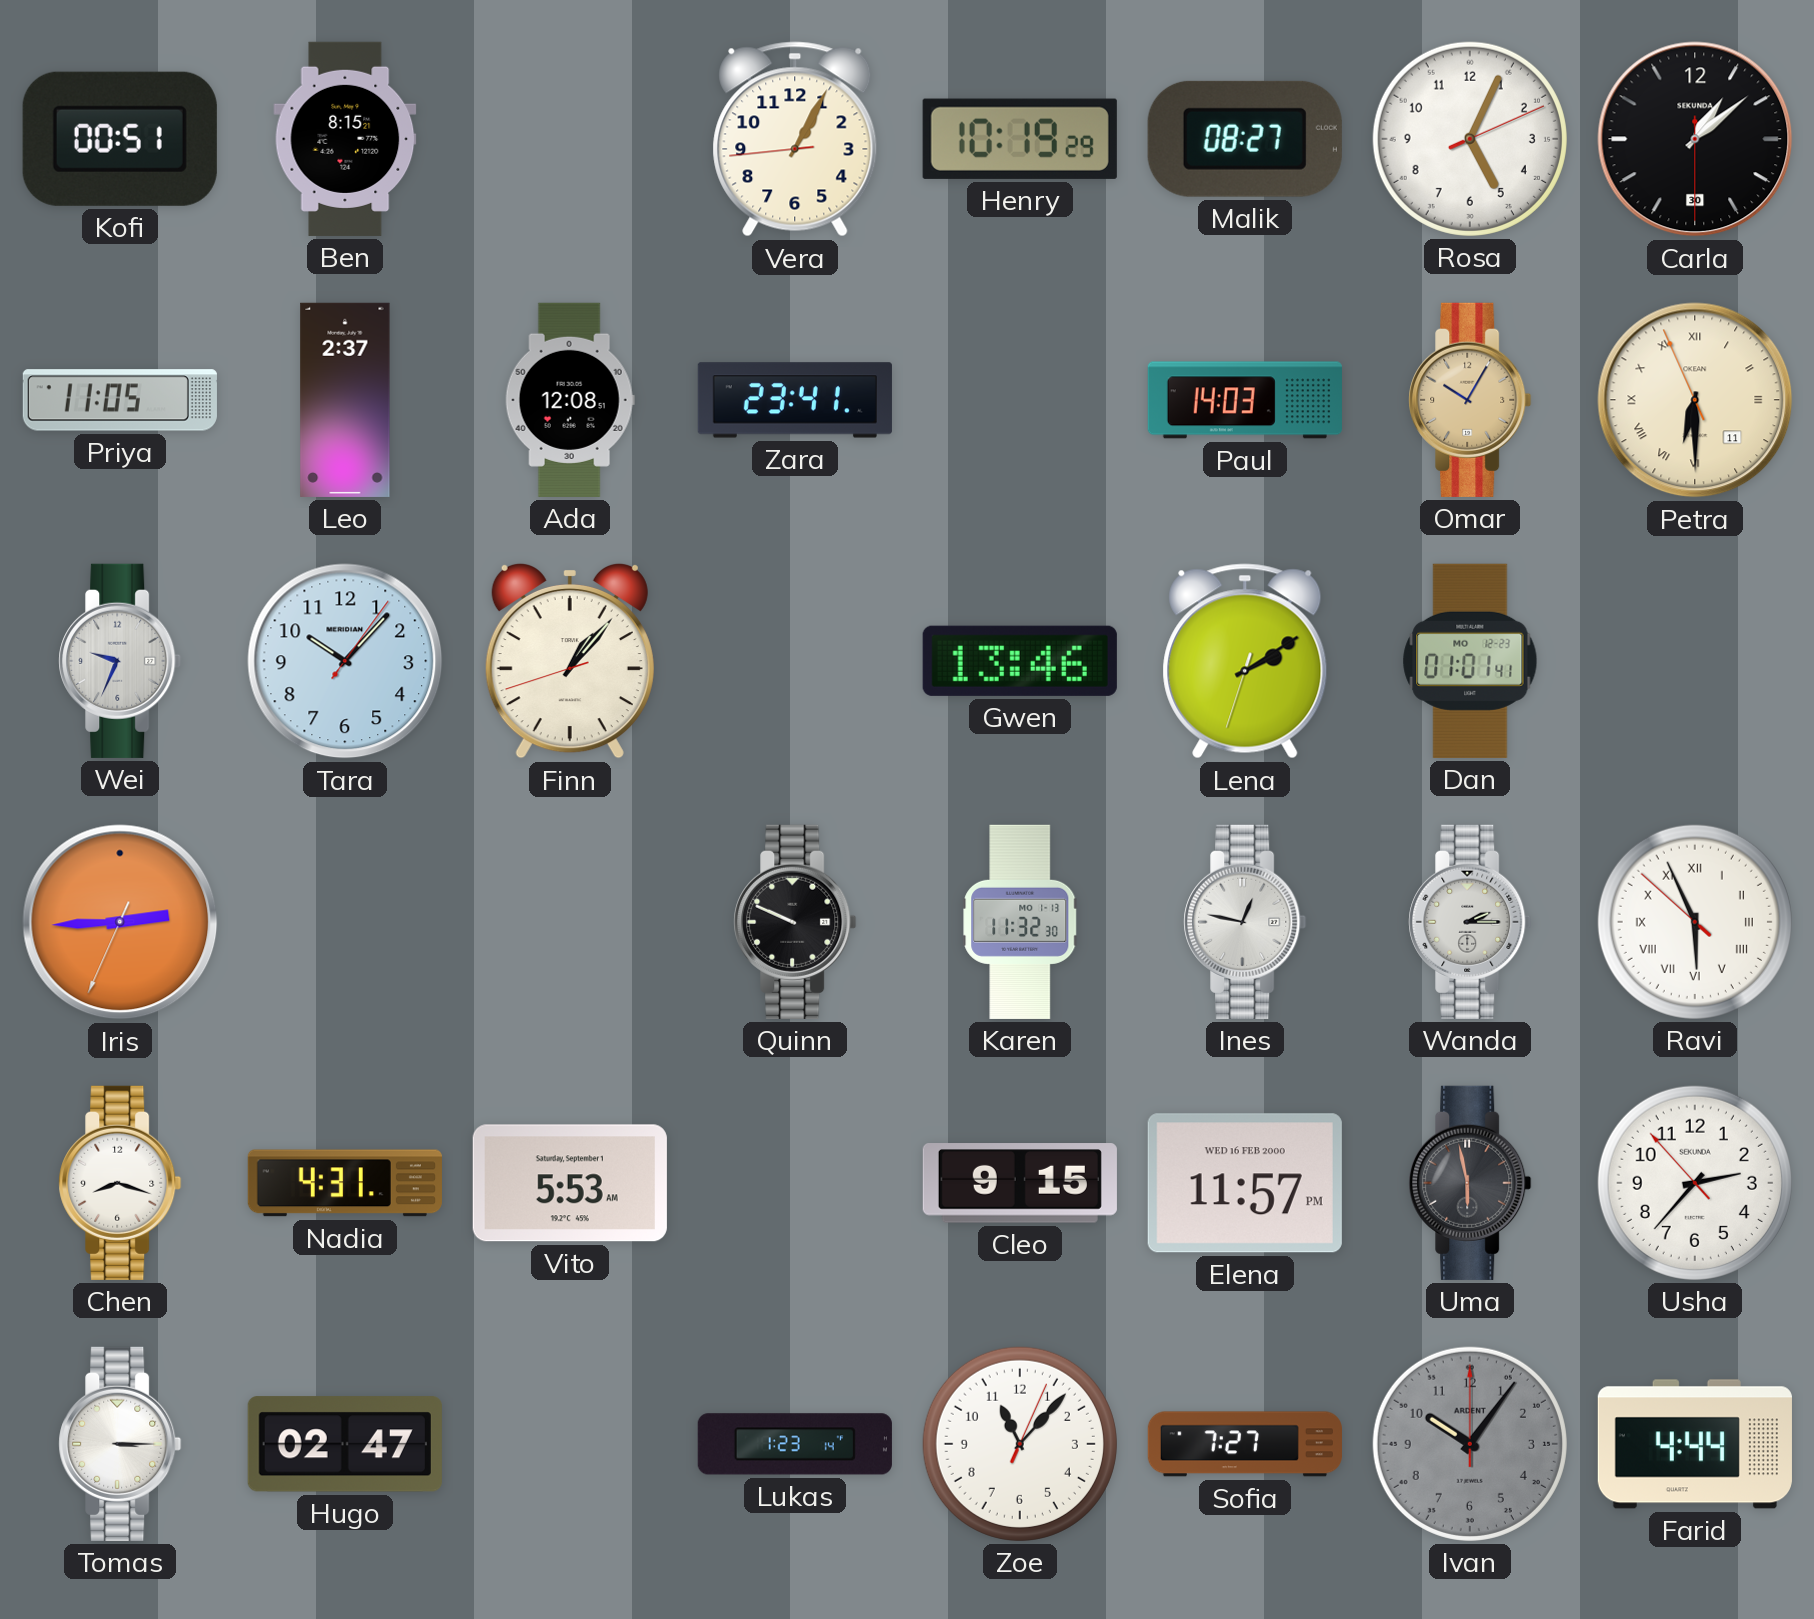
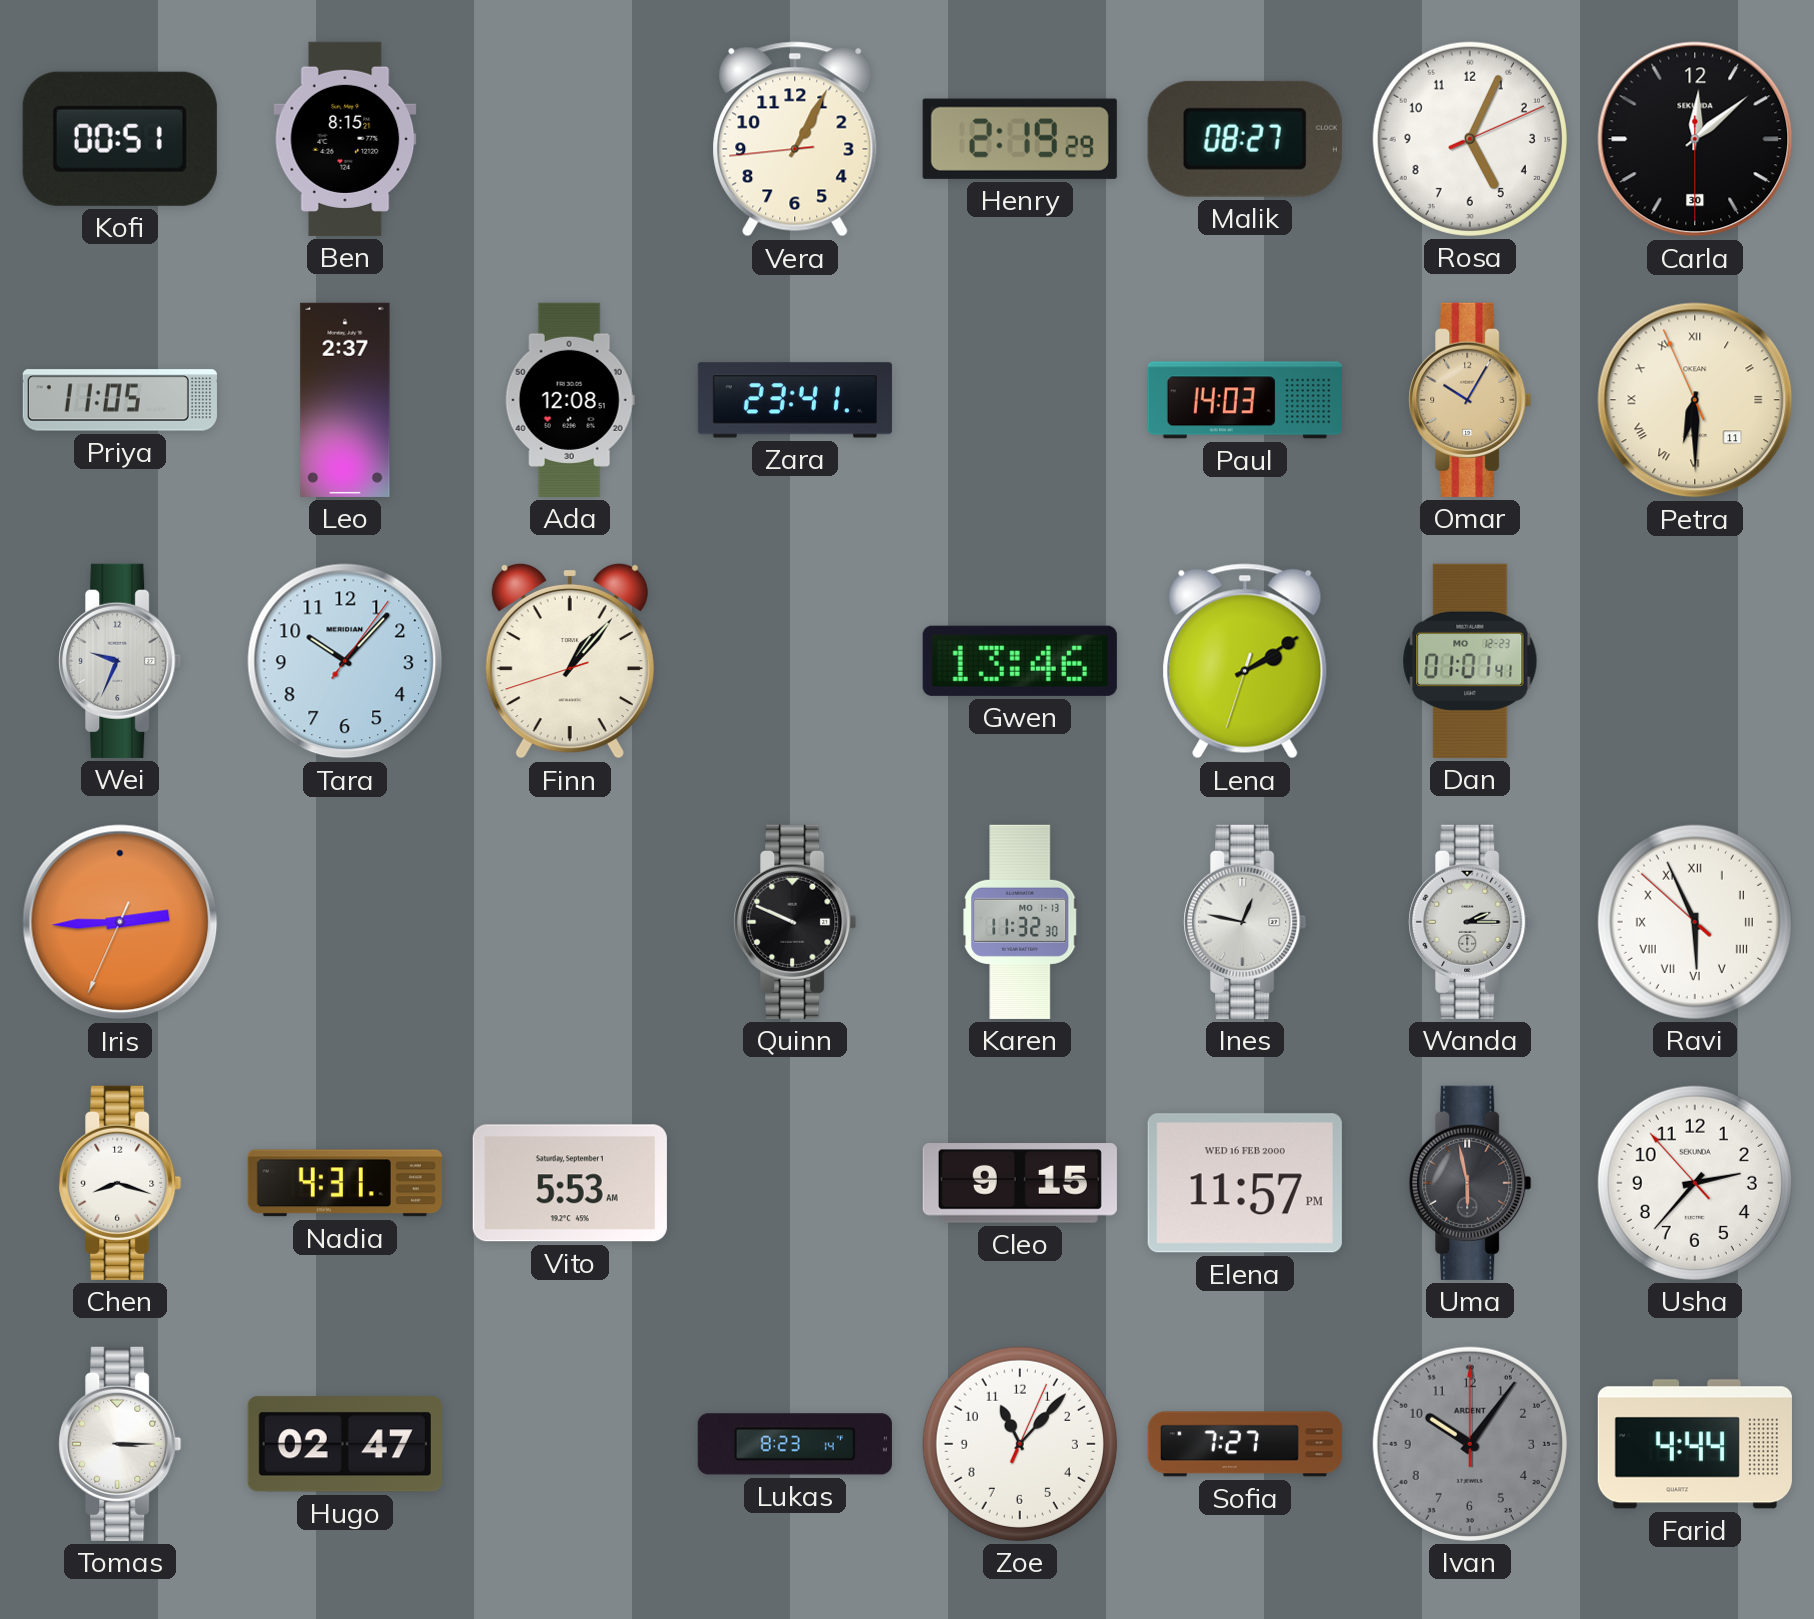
Henry: 10:19 -> 2:19
Carla: 1:08 -> 12:08
Lukas: 1:23 -> 8:23
